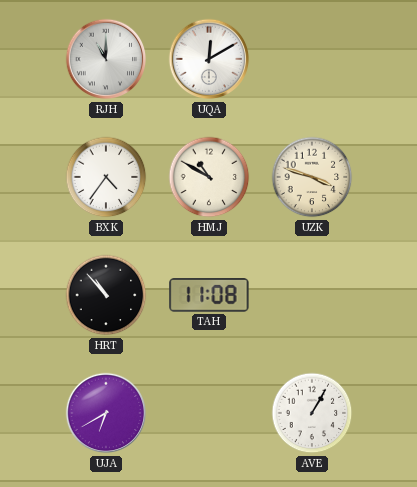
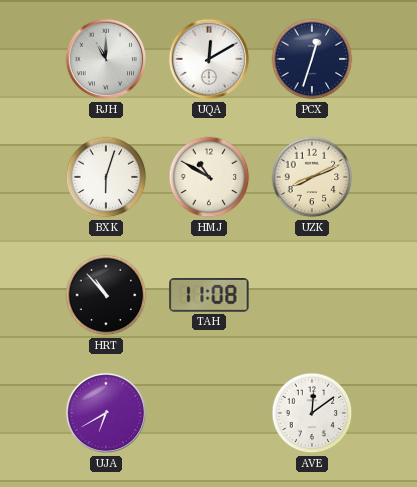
PCX: none -> 12:33
BXK: 4:36 -> 6:03
UZK: 3:48 -> 8:11
AVE: 1:05 -> 12:09
